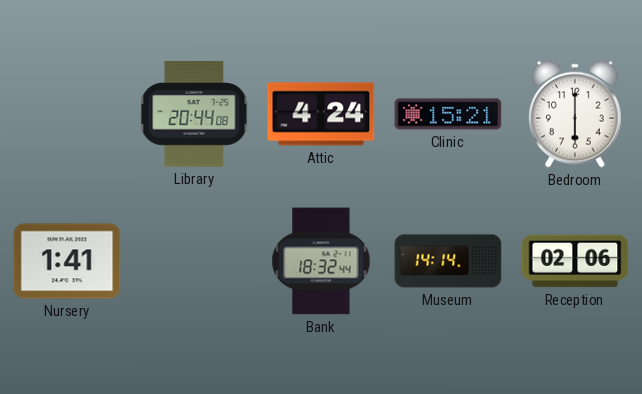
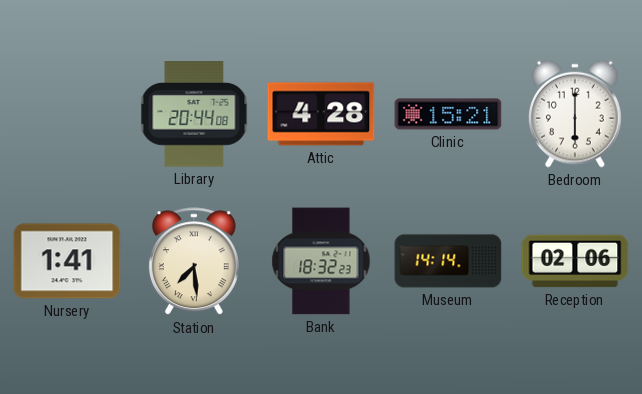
Attic: 4:24 -> 4:28
Station: none -> 7:29
Bank: 18:32:44 -> 18:32:23
